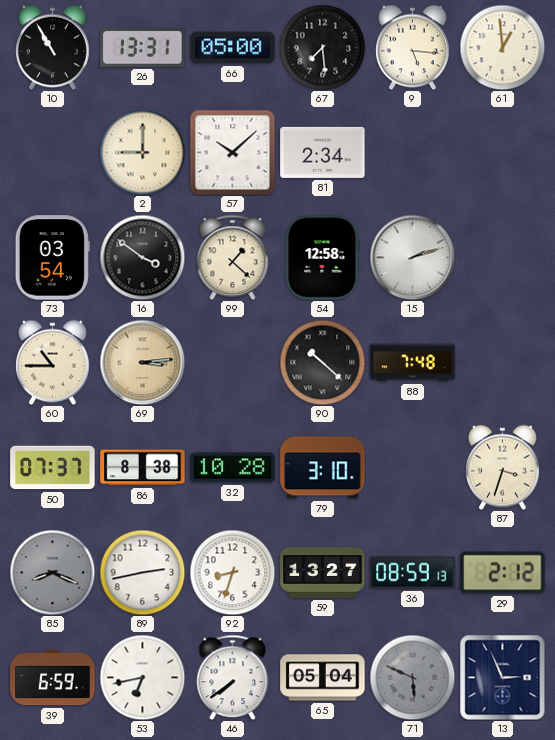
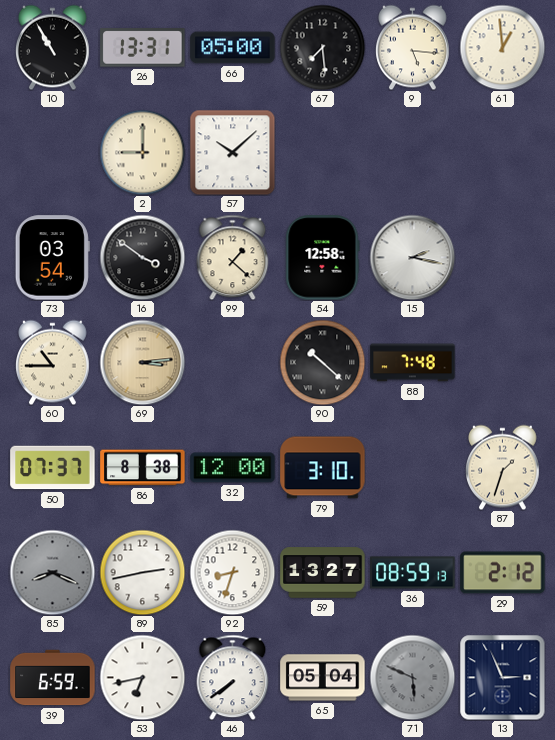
81: 2:34 -> none
15: 2:12 -> 2:17
32: 10:28 -> 12:00
87: 3:33 -> 1:33
